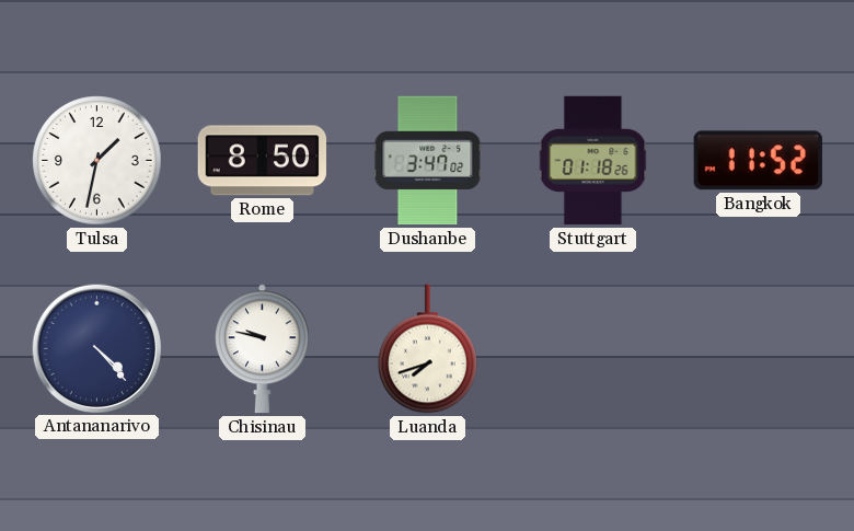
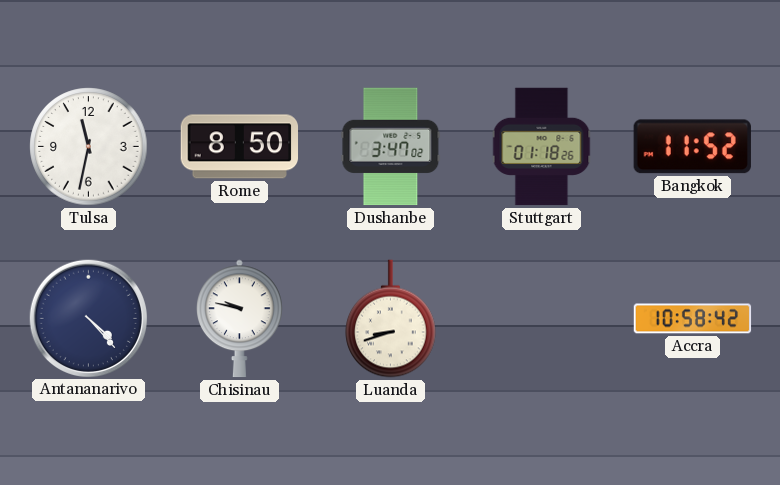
Tulsa: 1:32 -> 11:32
Luanda: 7:42 -> 8:42
Accra: none -> 10:58
